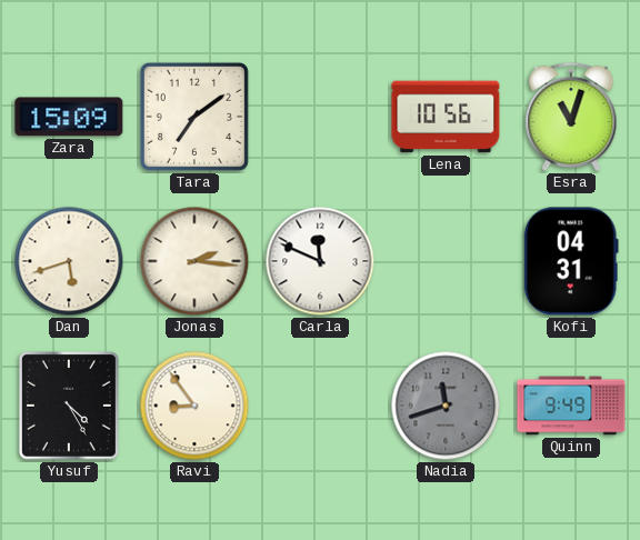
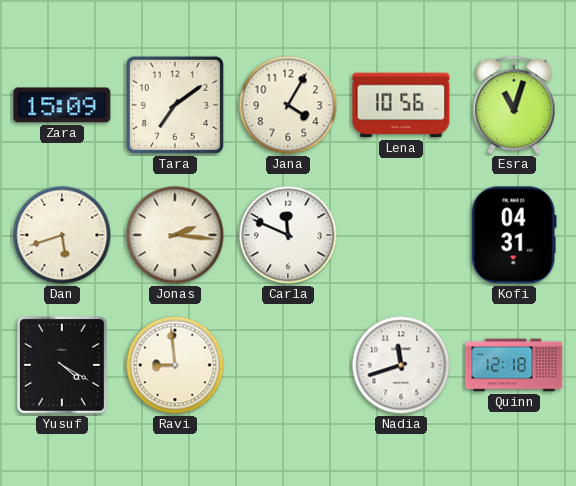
Jana: none -> 4:05
Yusuf: 4:25 -> 4:20
Ravi: 8:54 -> 8:59
Nadia dial: grey -> white
Quinn: 9:49 -> 12:18
